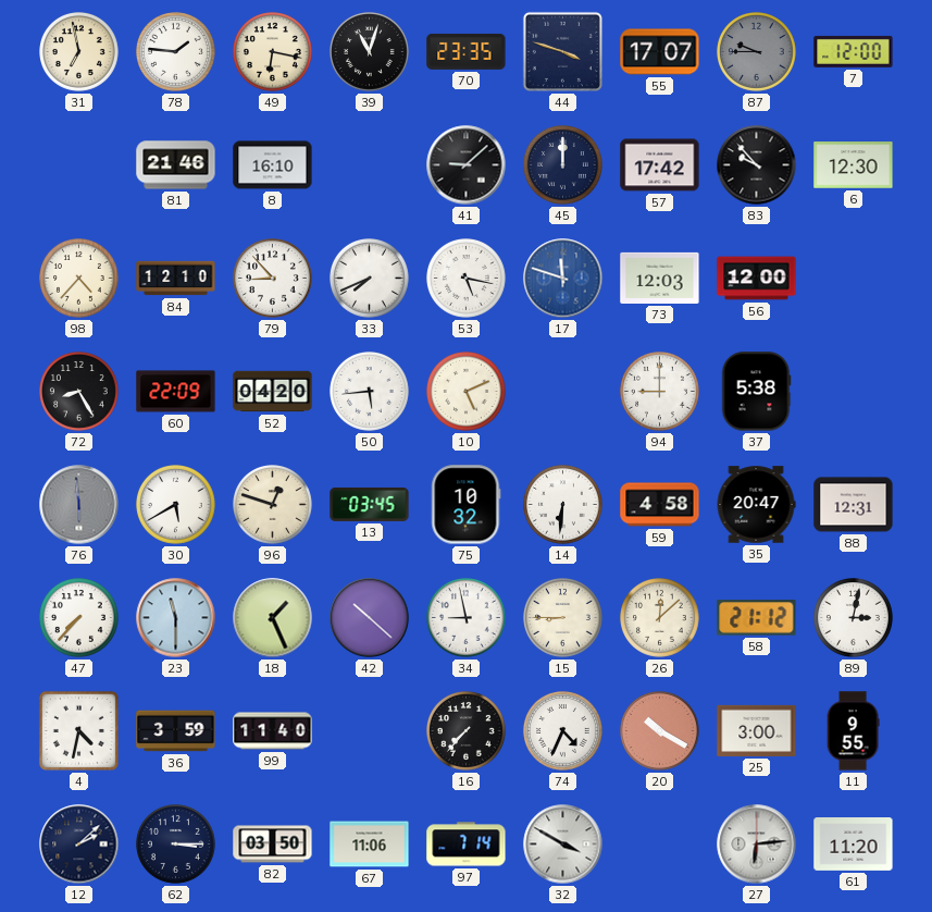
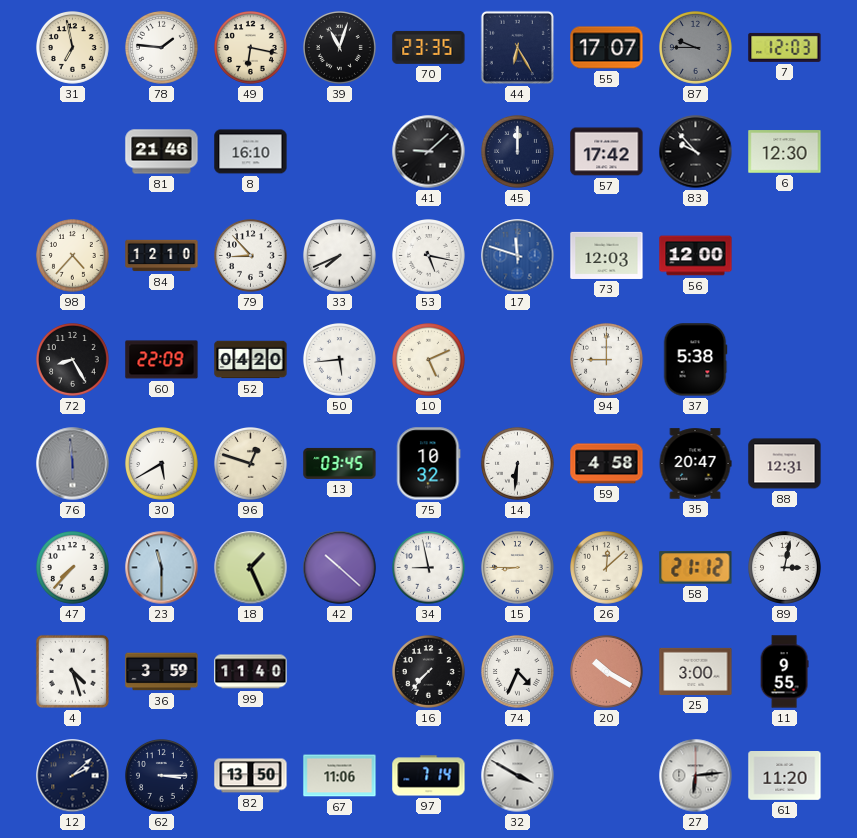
44: 3:48 -> 6:25
7: 12:00 -> 12:03
4: 4:32 -> 4:27
82: 03:50 -> 13:50
